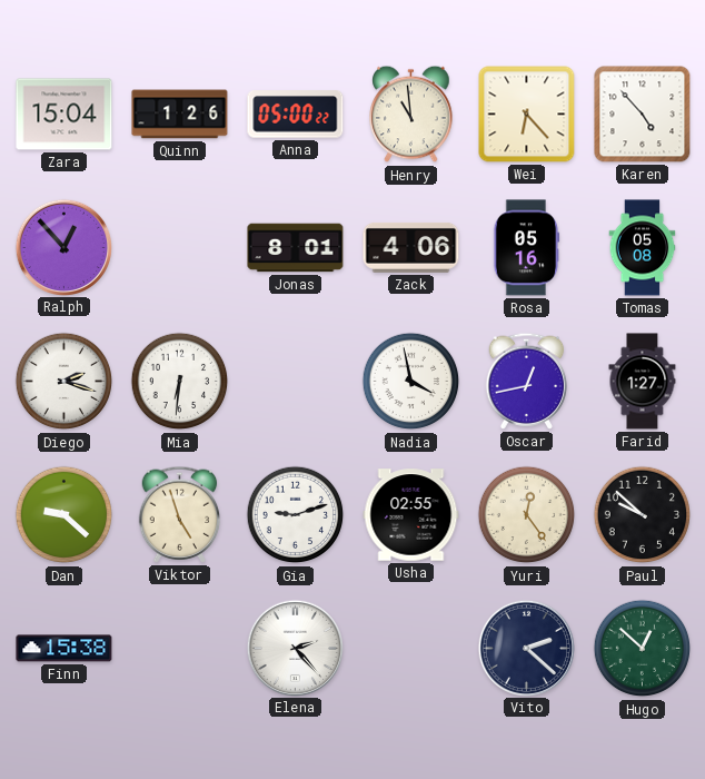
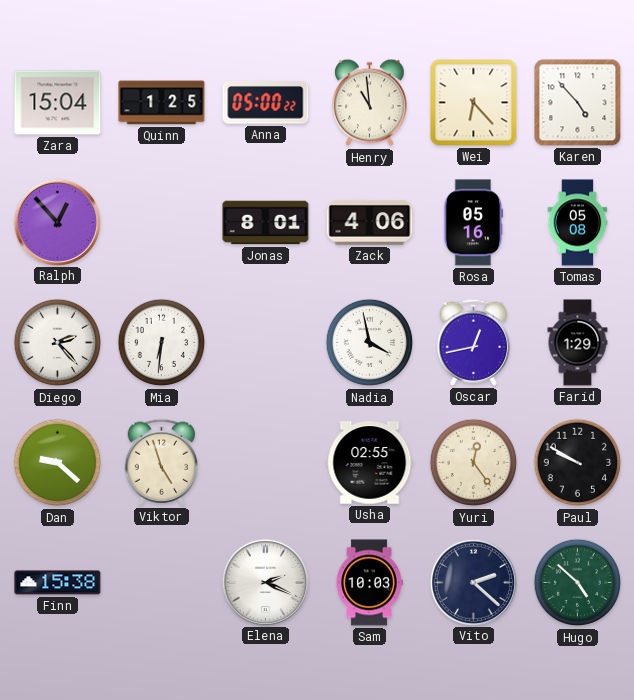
Quinn: 1:26 -> 1:25
Diego: 2:18 -> 2:23
Farid: 1:27 -> 1:29
Gia: 9:12 -> none
Paul: 9:52 -> 9:50
Elena: 2:23 -> 2:19
Sam: none -> 10:03
Hugo: 12:52 -> 4:52
